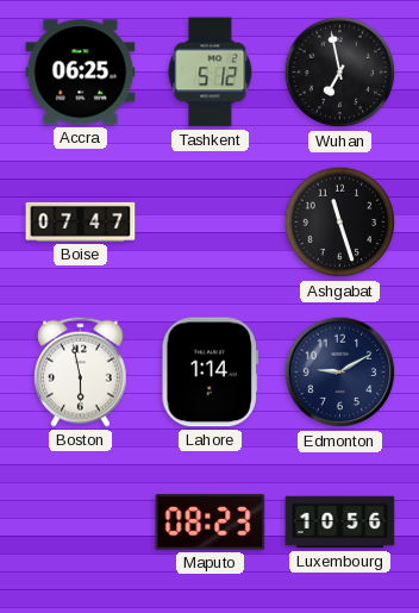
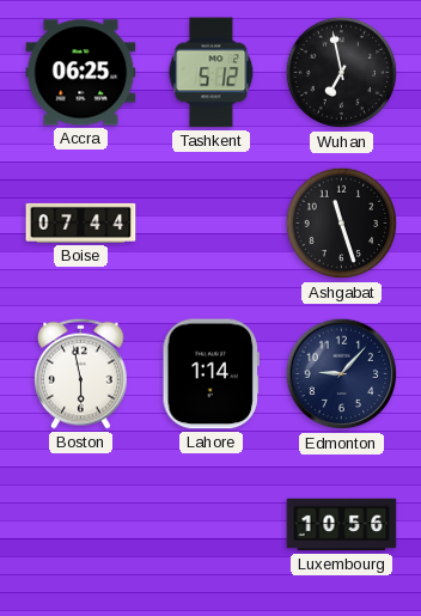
Boise: 07:47 -> 07:44
Edmonton: 9:10 -> 9:07
Maputo: 08:23 -> none
